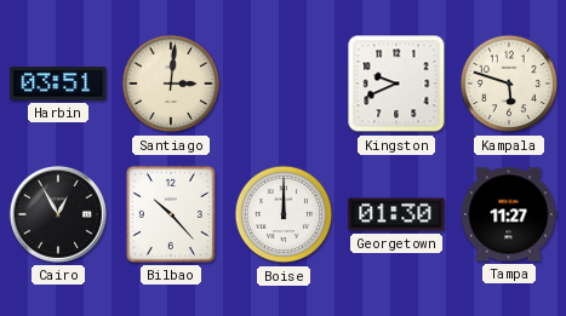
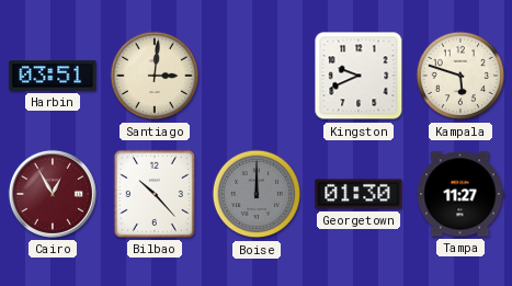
Cairo dial: black -> burgundy
Boise dial: white -> grey
